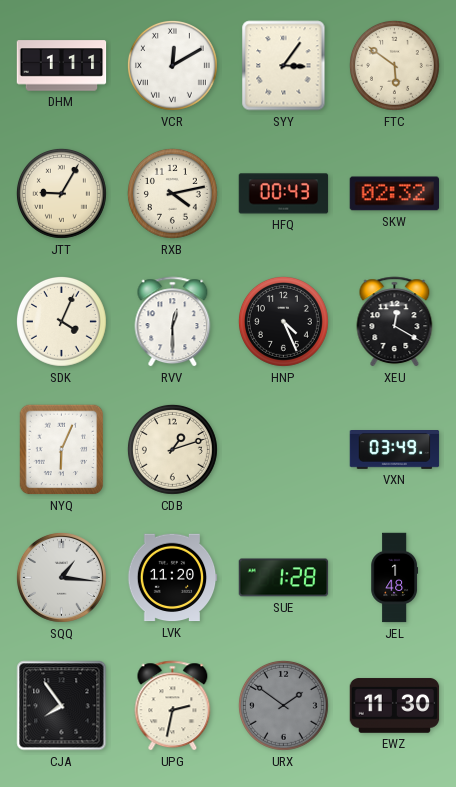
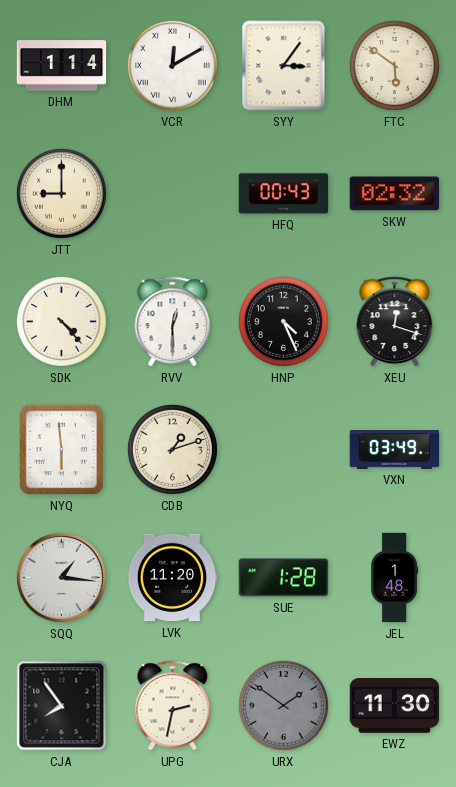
DHM: 1:11 -> 1:14
JTT: 9:05 -> 9:00
RXB: 4:13 -> none
SDK: 4:04 -> 4:23
XEU: 12:20 -> 12:18
NYQ: 6:04 -> 5:59
